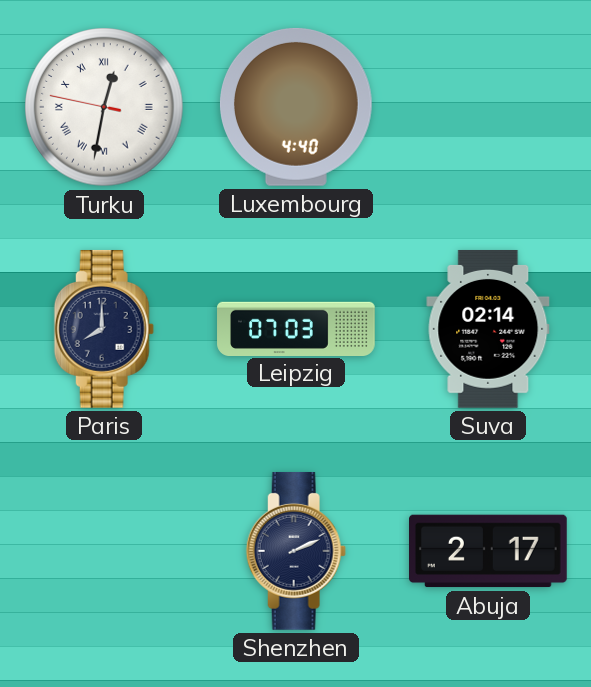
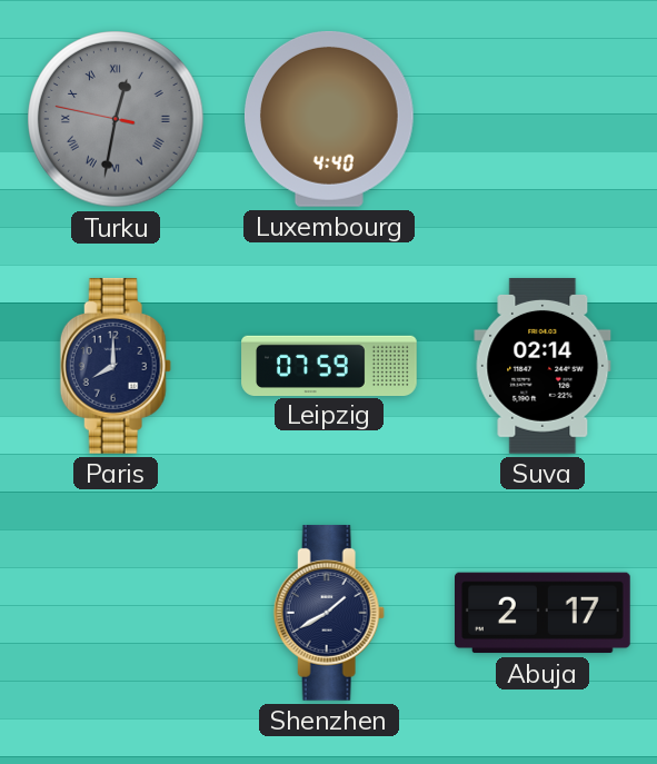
Turku dial: white -> grey
Leipzig: 07:03 -> 07:59
Shenzhen: 2:11 -> 1:40
